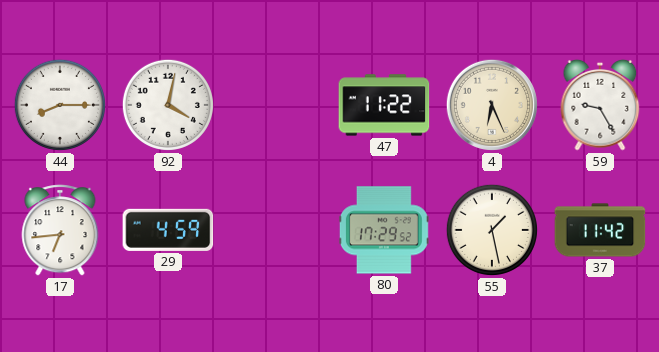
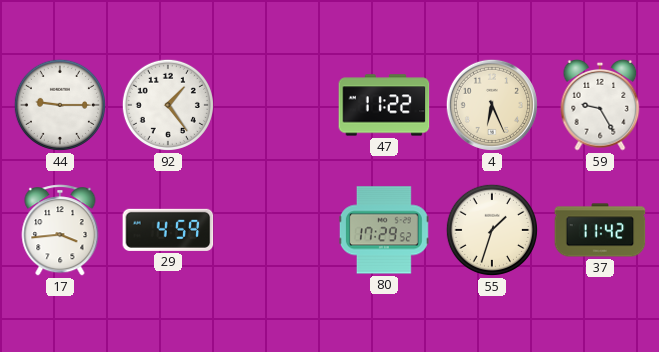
44: 8:15 -> 9:15
92: 4:02 -> 1:24
17: 6:44 -> 3:44
55: 1:28 -> 1:33
